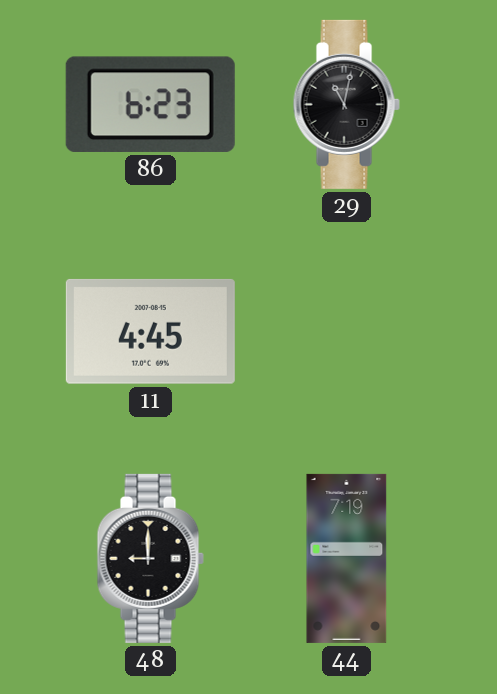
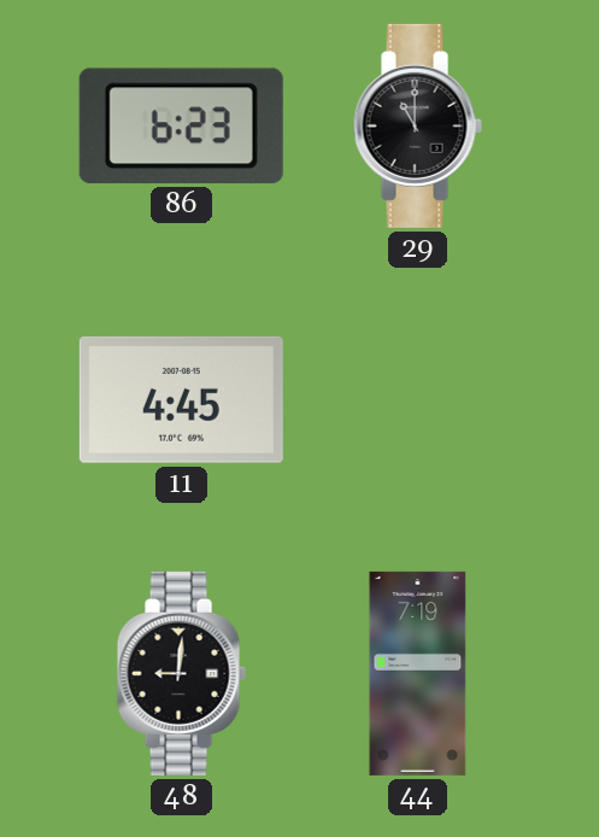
29: 11:02 -> 11:00
48: 9:00 -> 9:01
